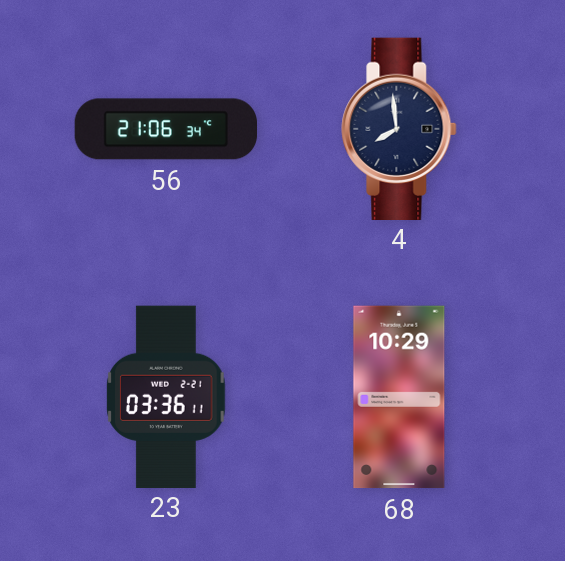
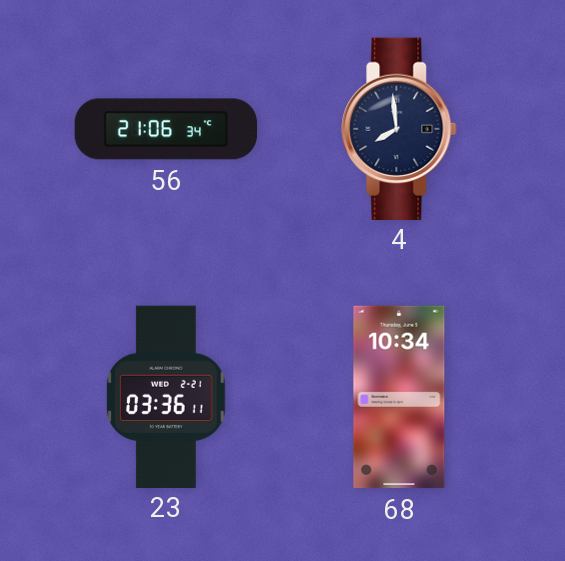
68: 10:29 -> 10:34
